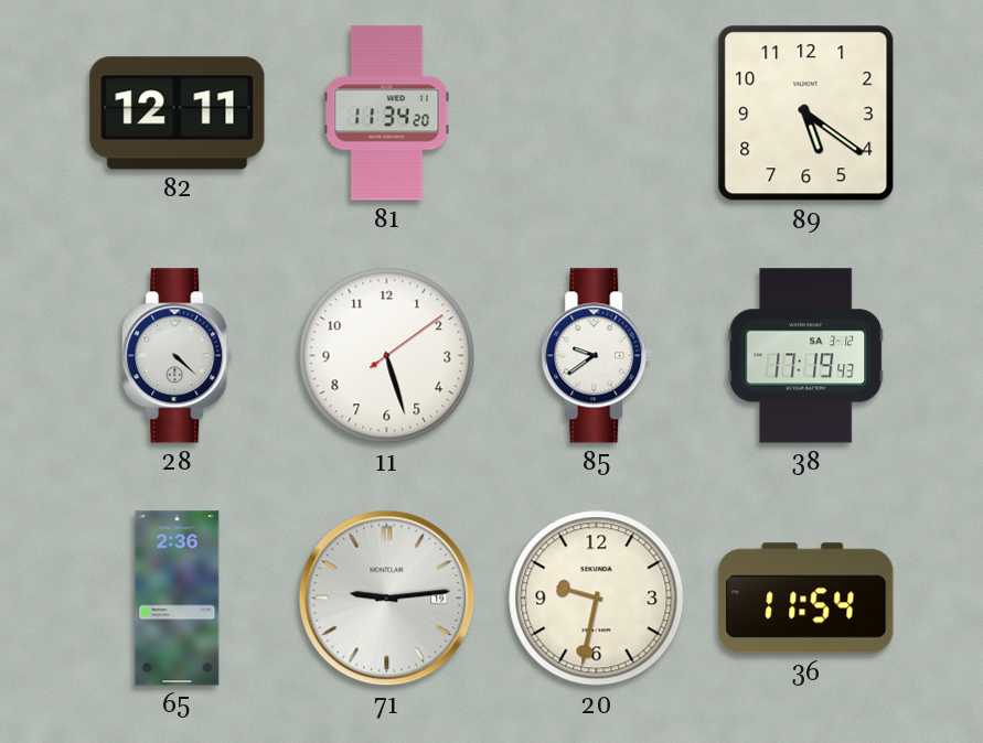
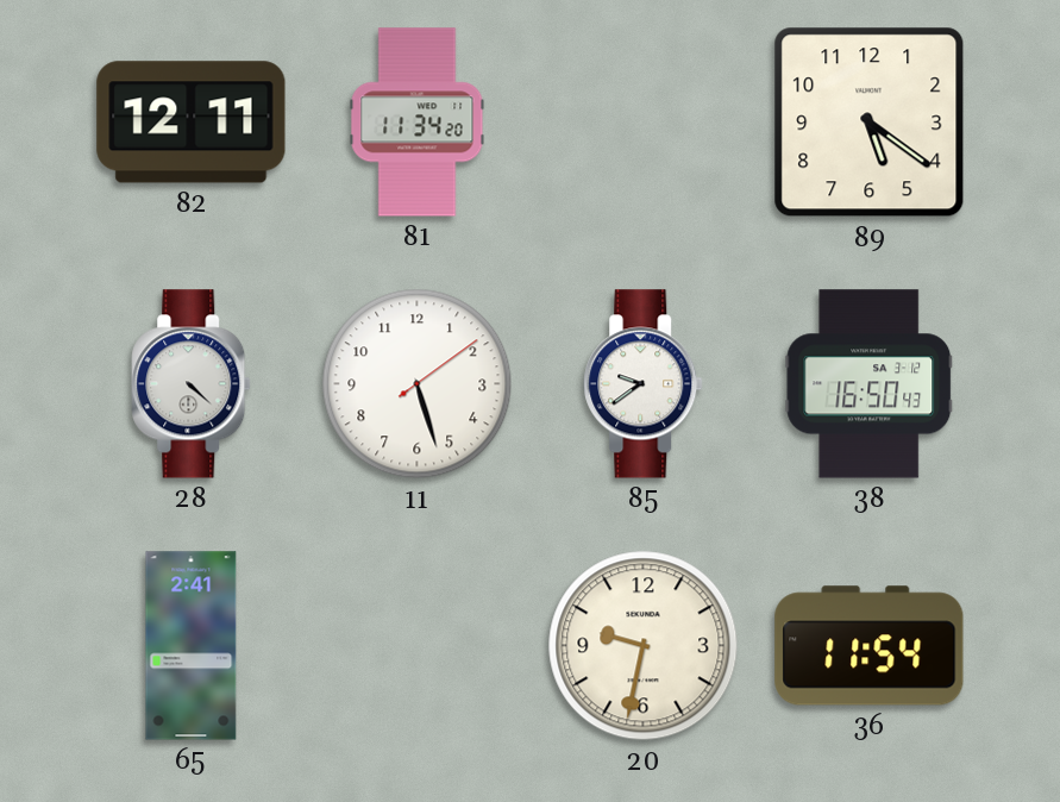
38: 17:19 -> 16:50
65: 2:36 -> 2:41
71: 9:14 -> none
